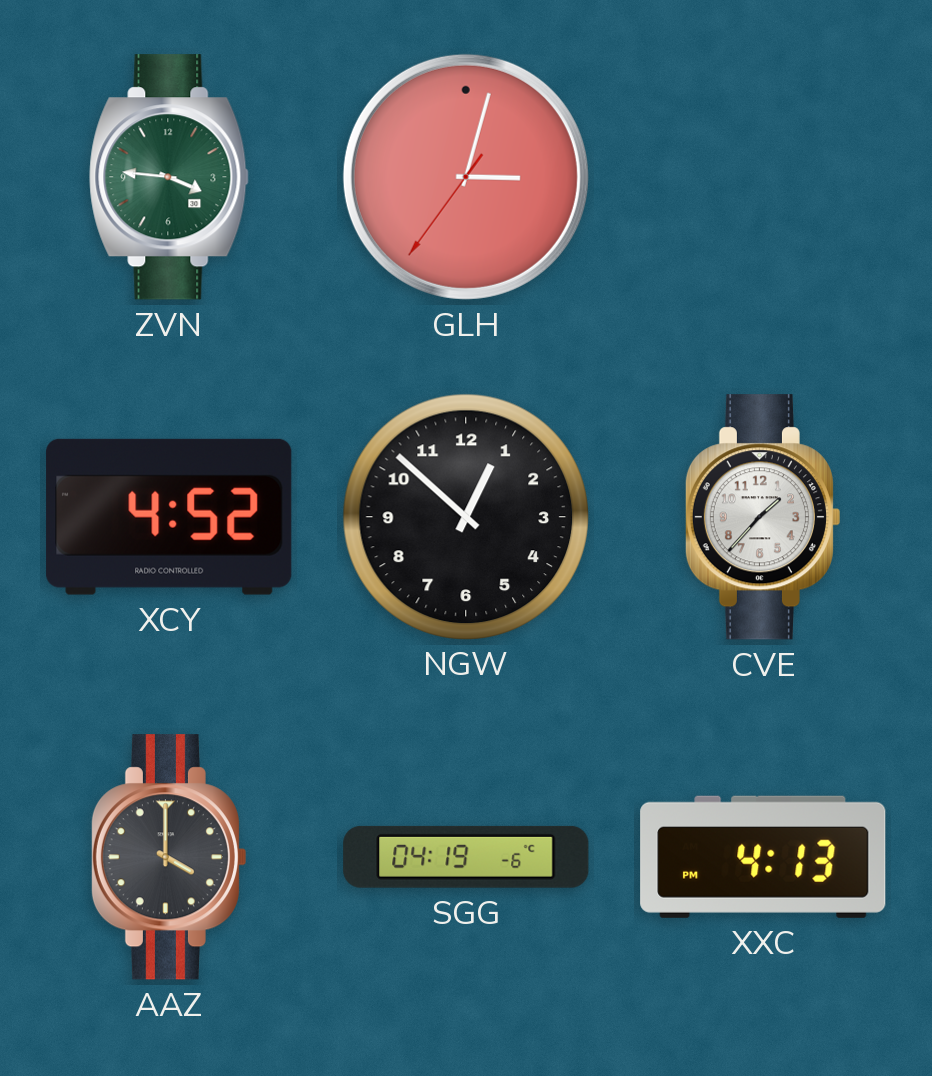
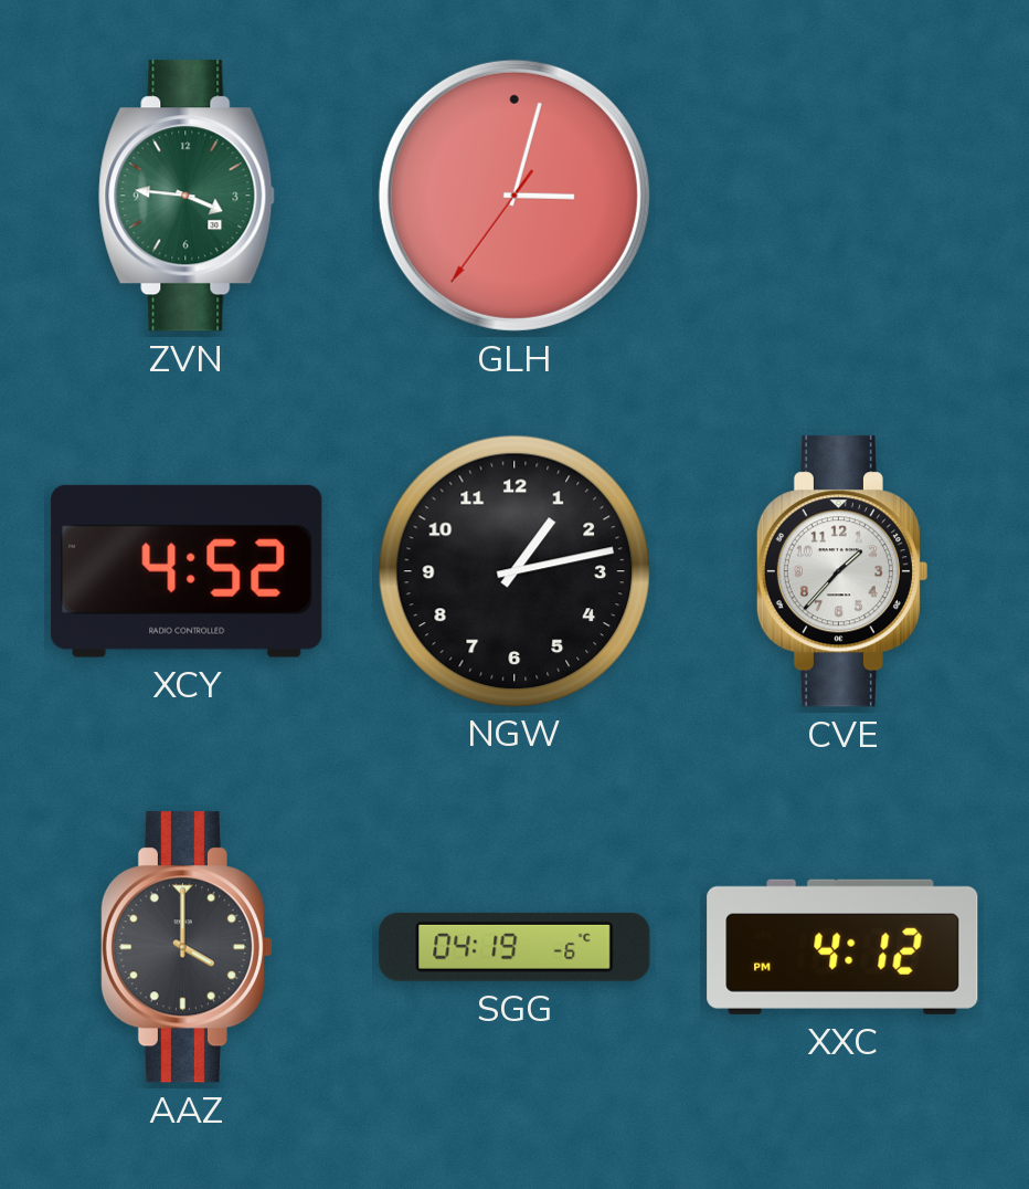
NGW: 12:52 -> 1:13
XXC: 4:13 -> 4:12
